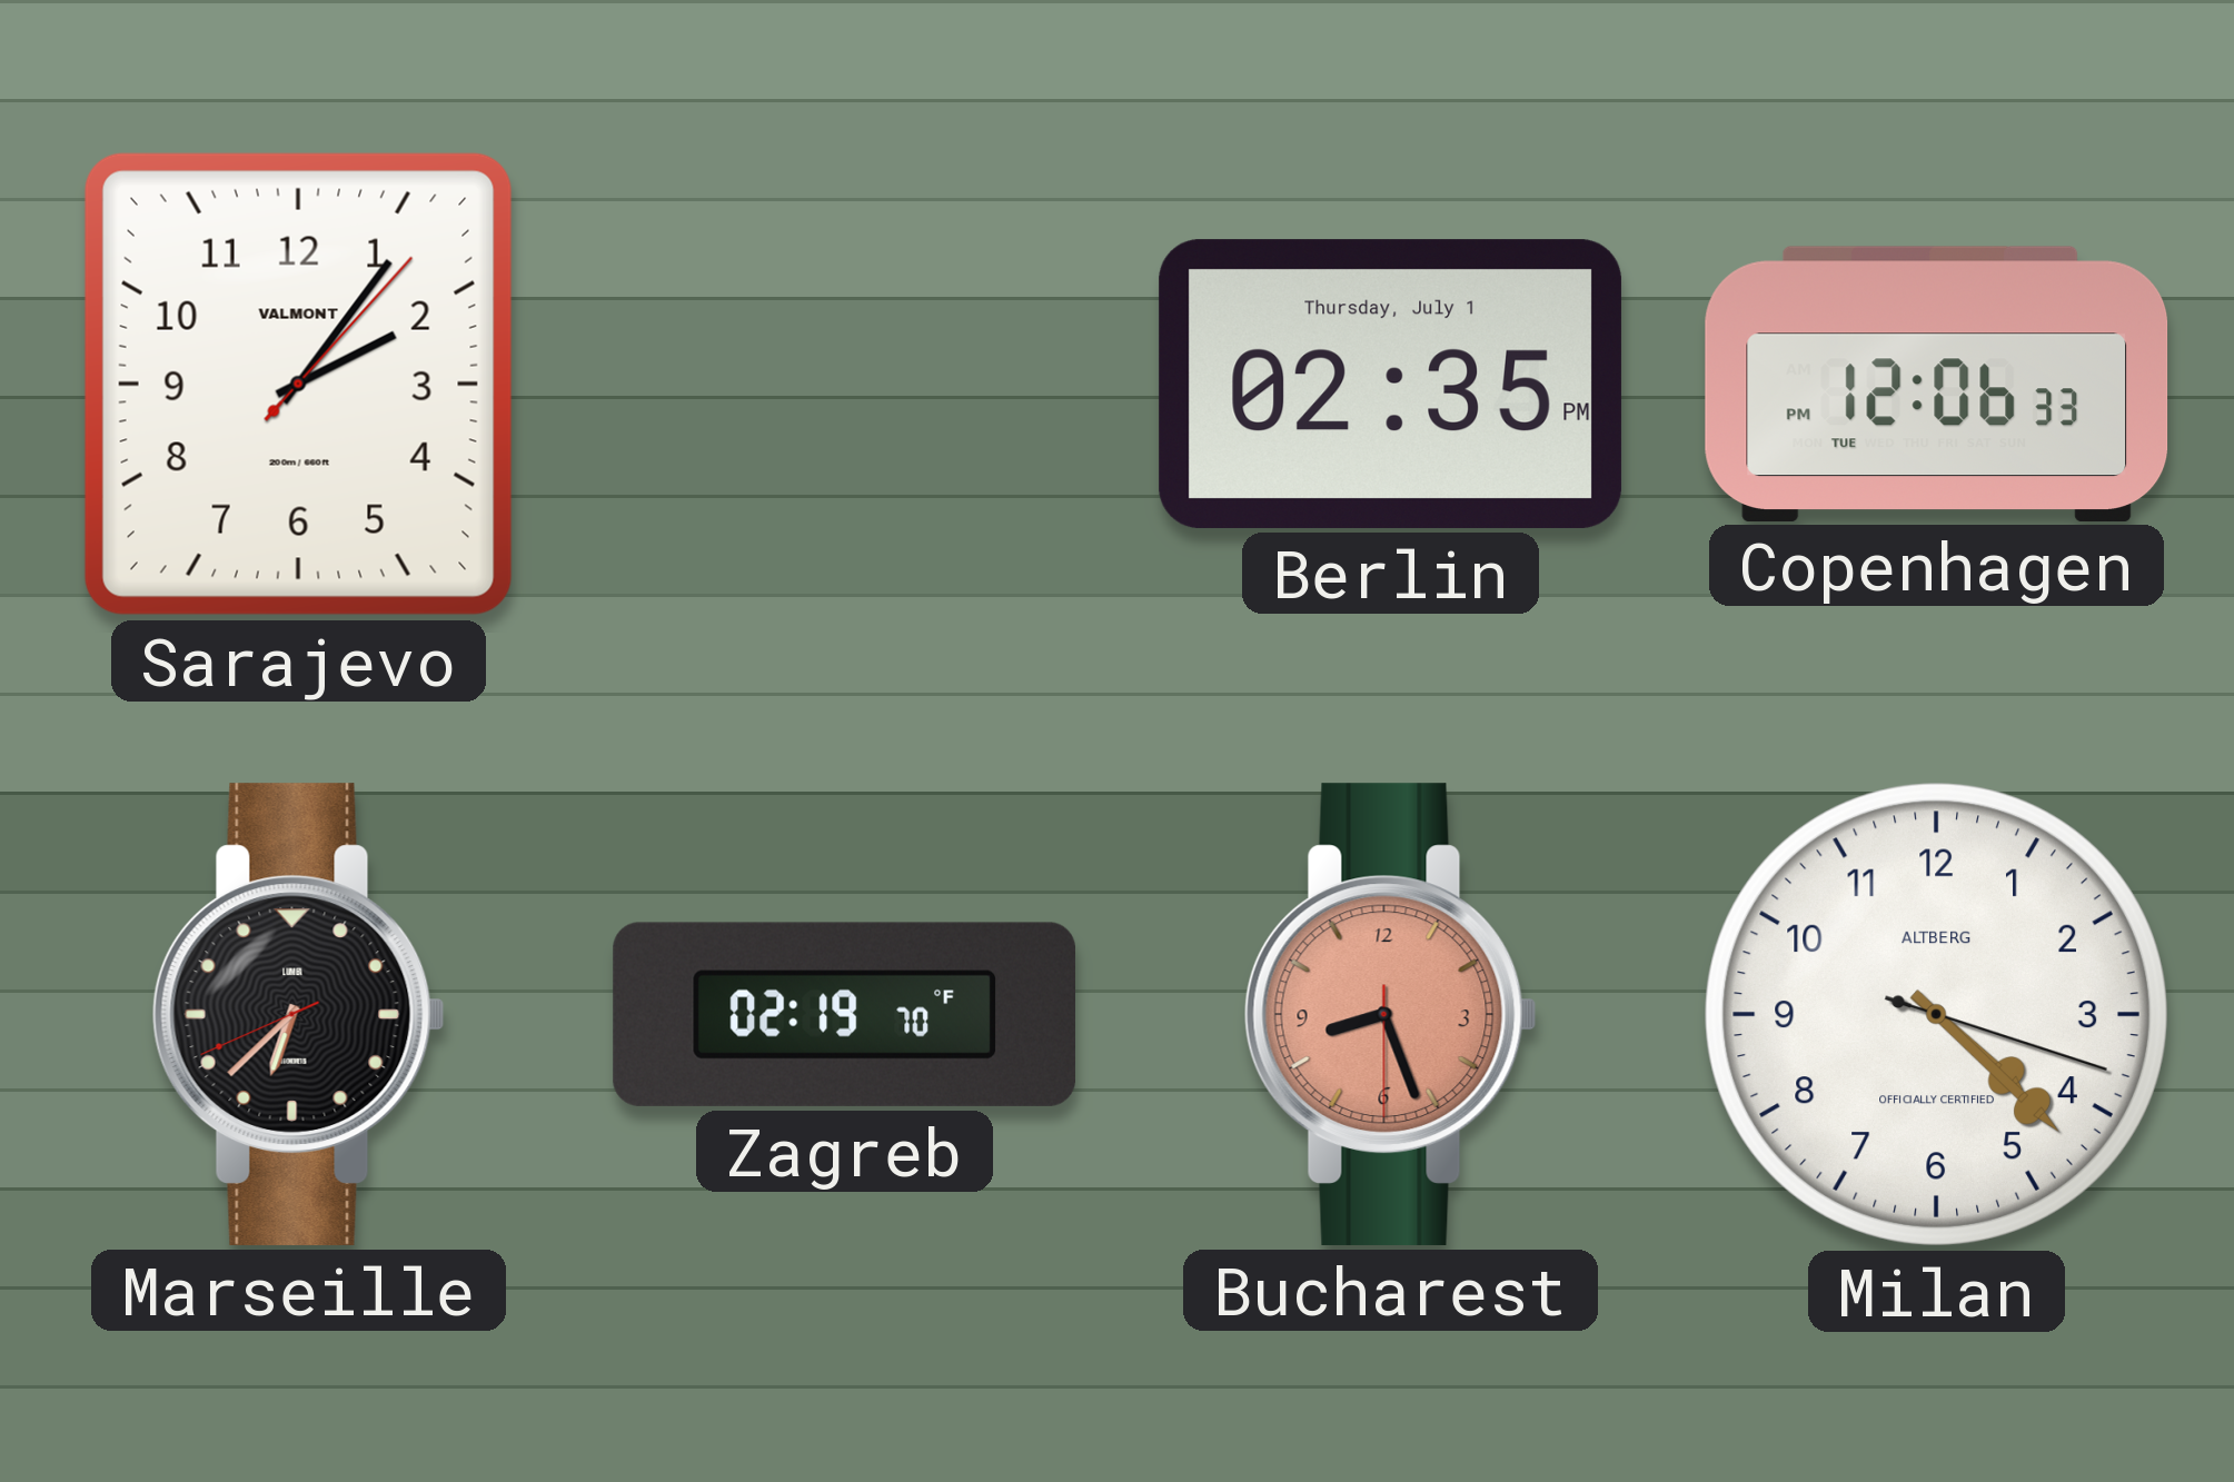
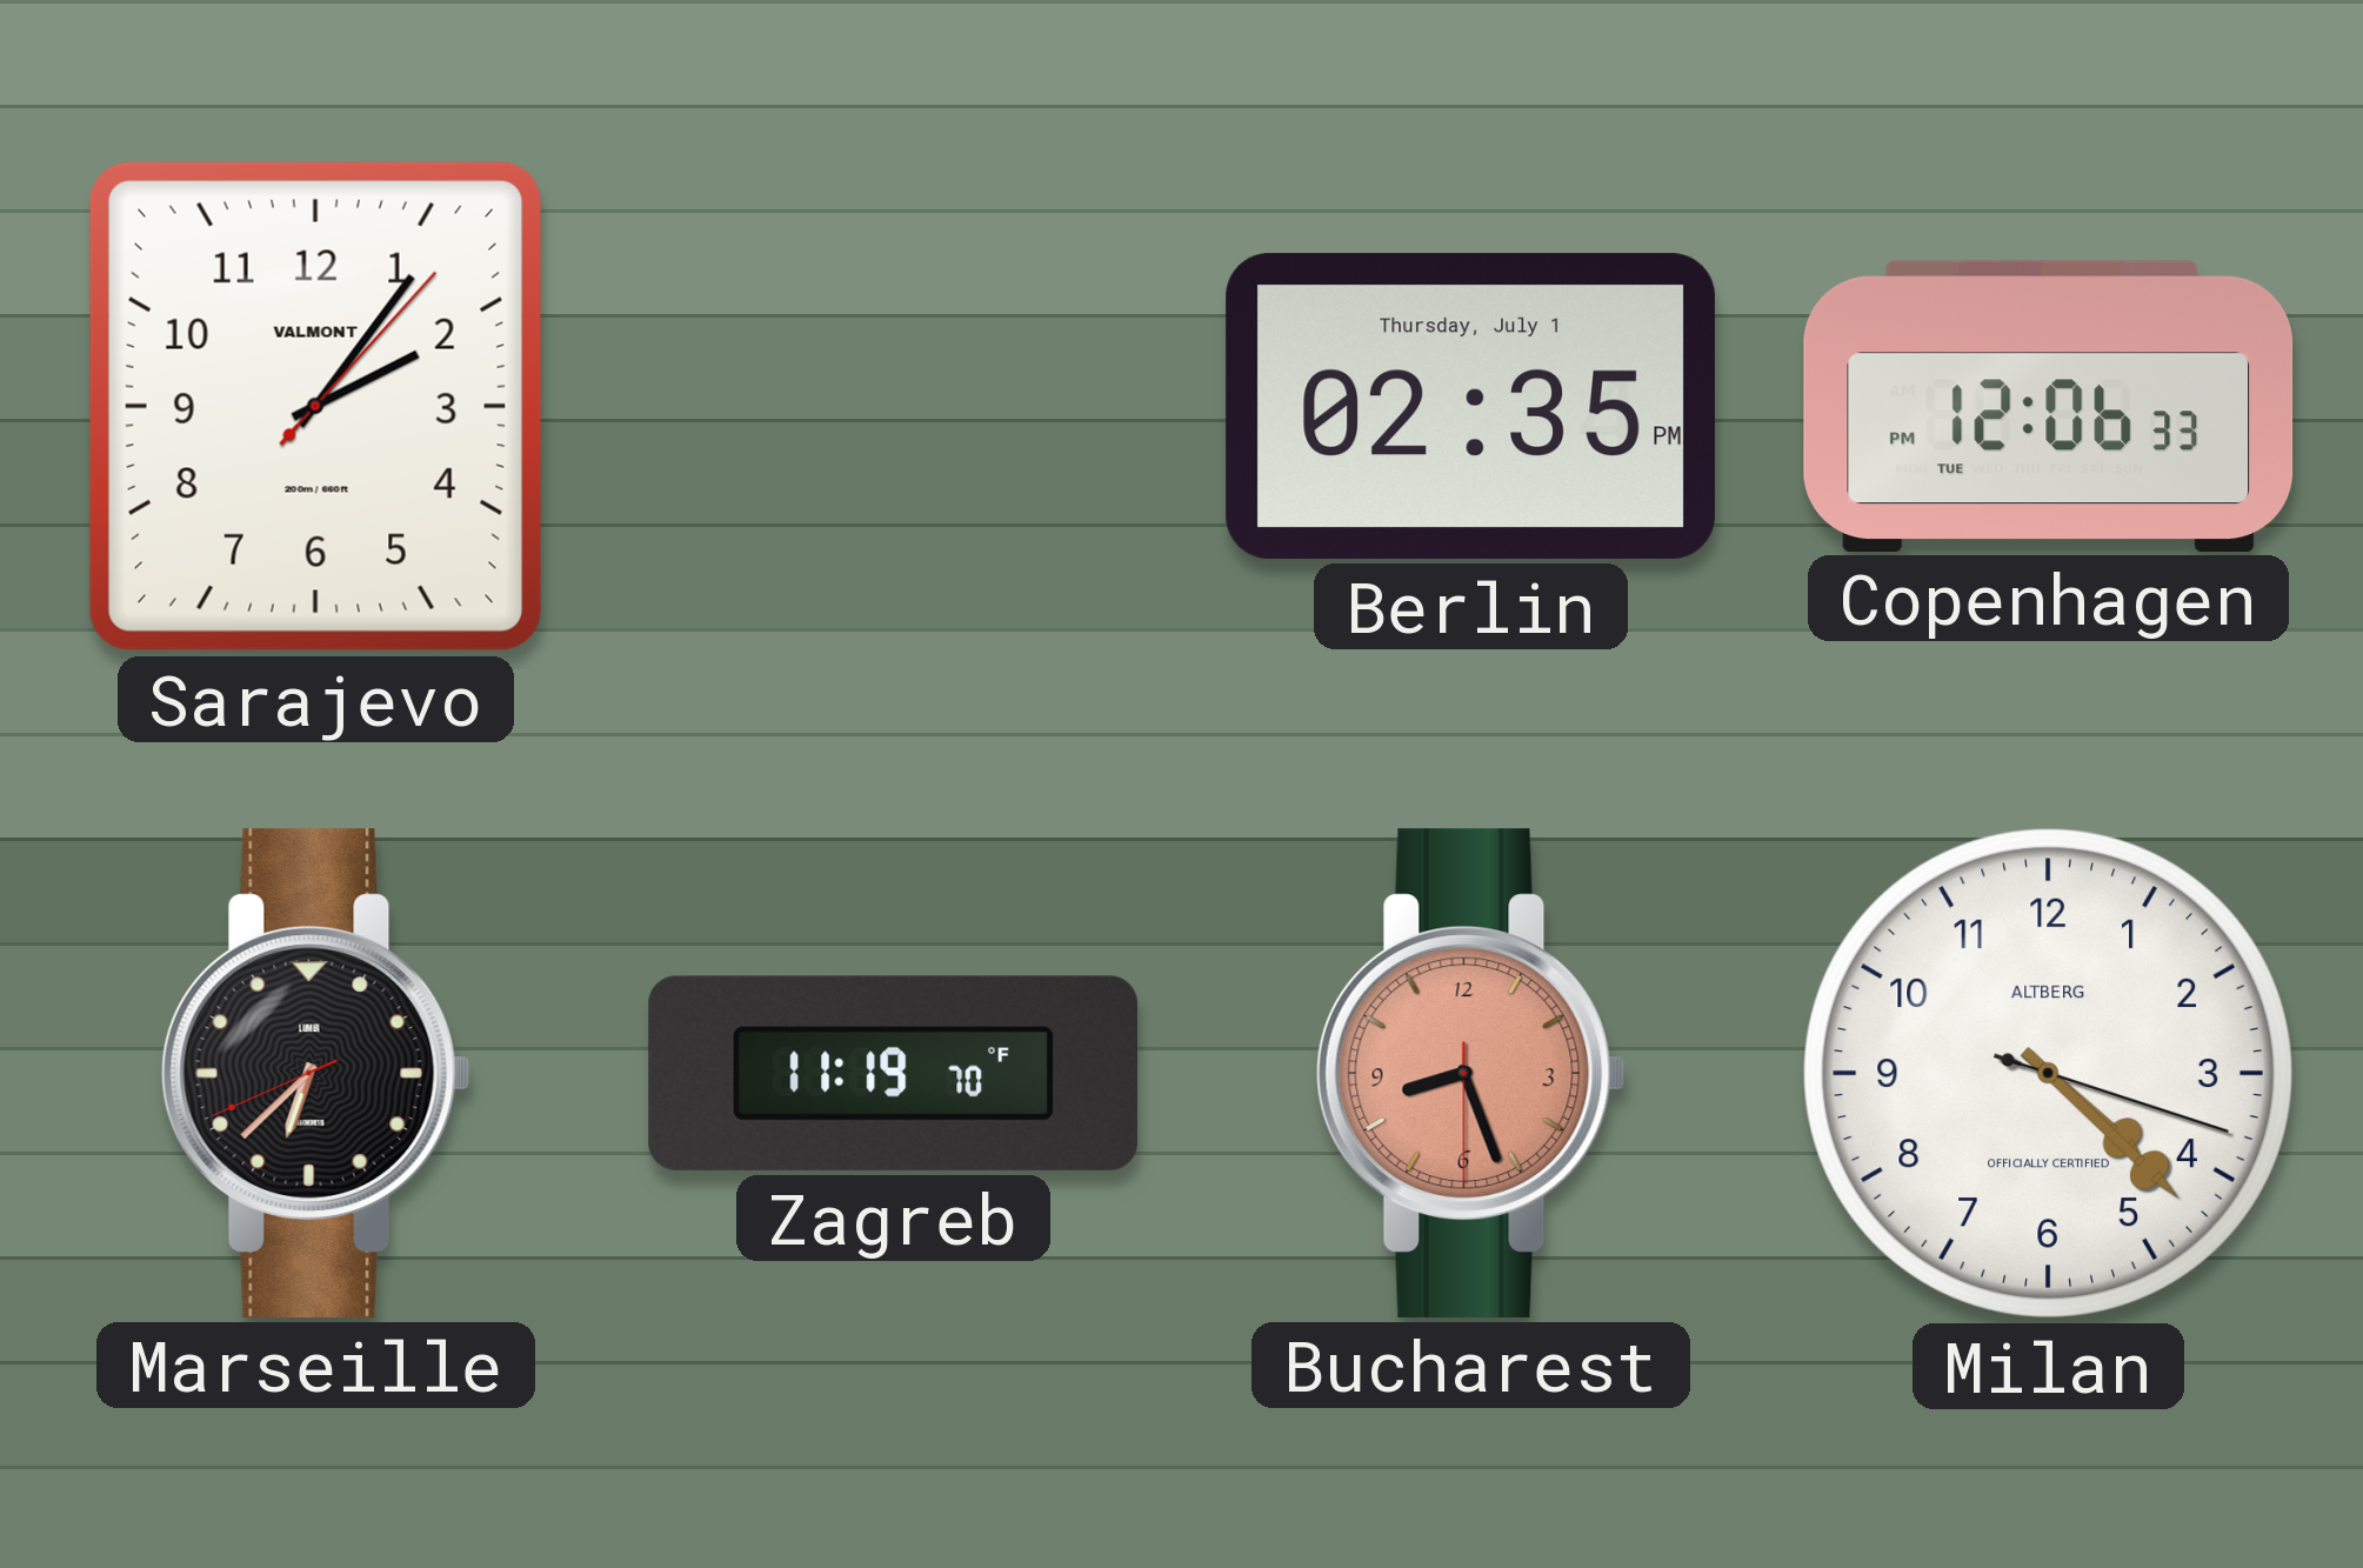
Zagreb: 02:19 -> 11:19
